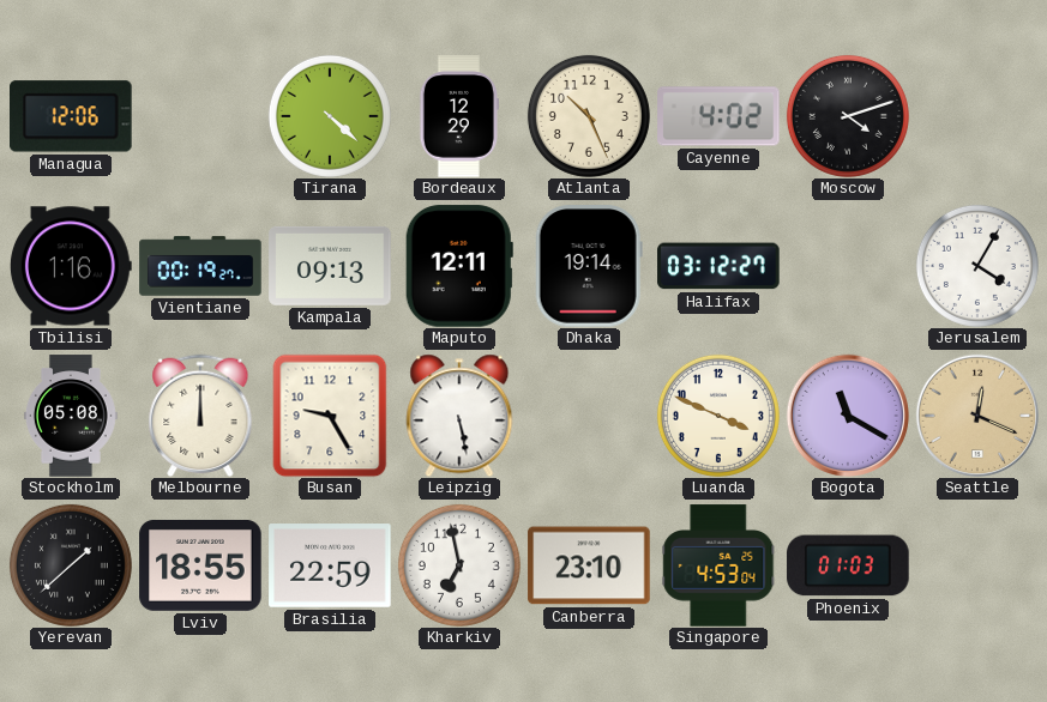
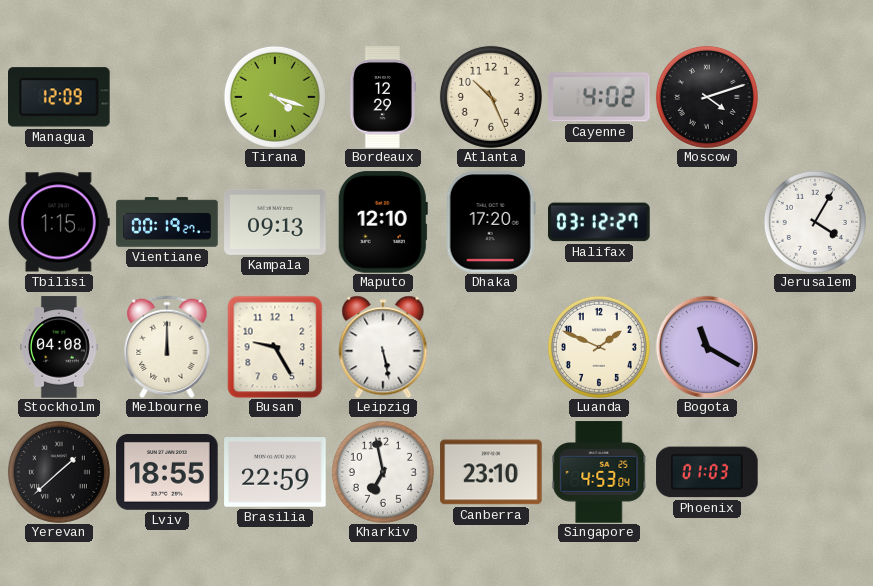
Managua: 12:06 -> 12:09
Tirana: 4:22 -> 4:18
Tbilisi: 1:16 -> 1:15
Maputo: 12:11 -> 12:10
Dhaka: 19:14 -> 17:20
Stockholm: 05:08 -> 04:08
Luanda: 3:49 -> 1:49
Seattle: 12:19 -> none
